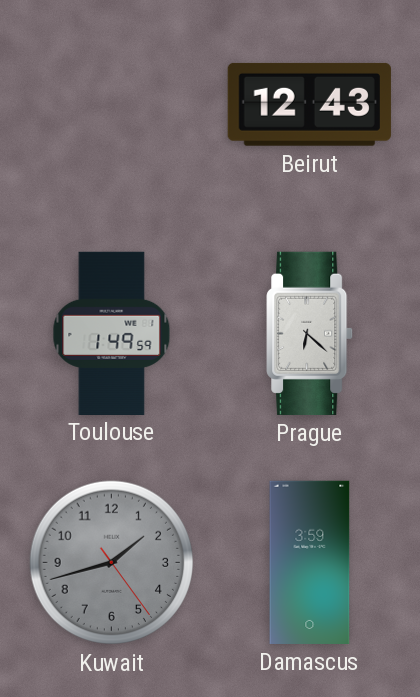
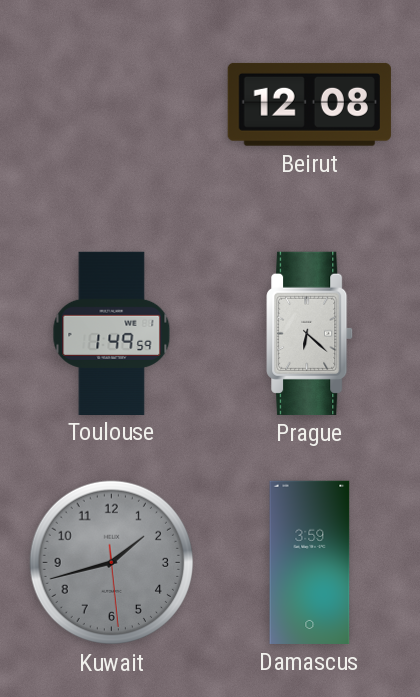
Beirut: 12:43 -> 12:08
Kuwait: 1:42:24 -> 1:42:29
